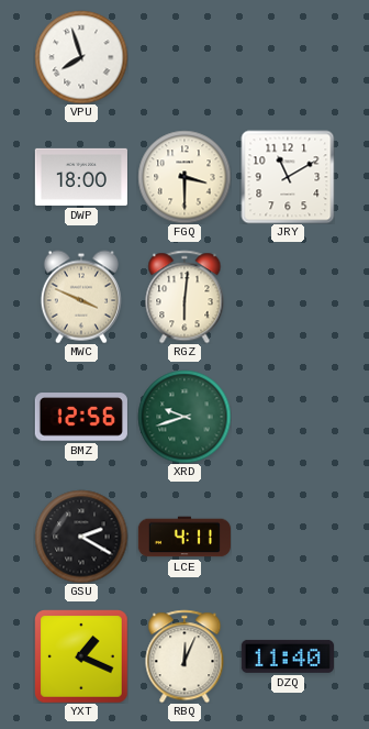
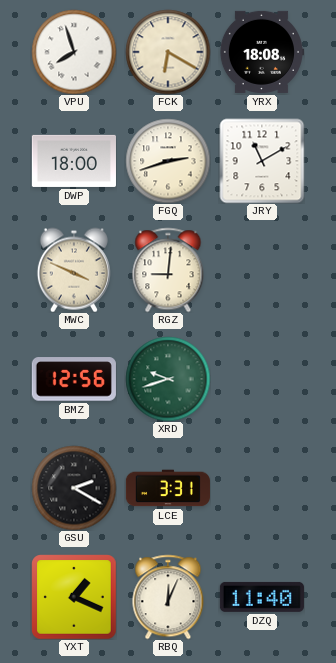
FCK: none -> 6:20
YRX: none -> 18:08
FGQ: 3:30 -> 2:42
RGZ: 6:01 -> 9:01
LCE: 4:11 -> 3:31
